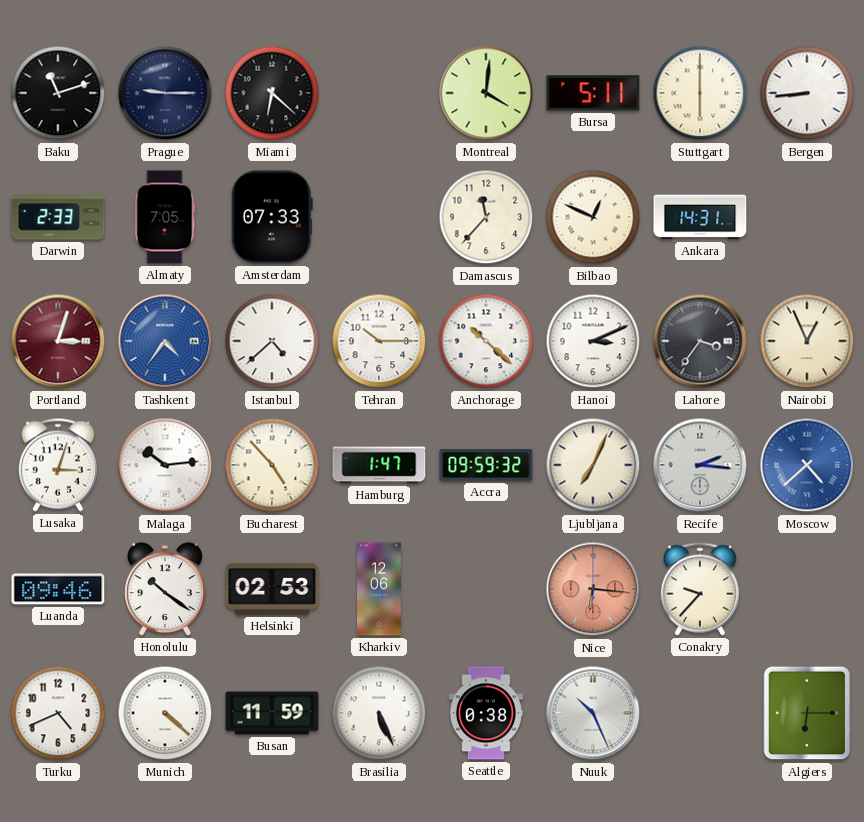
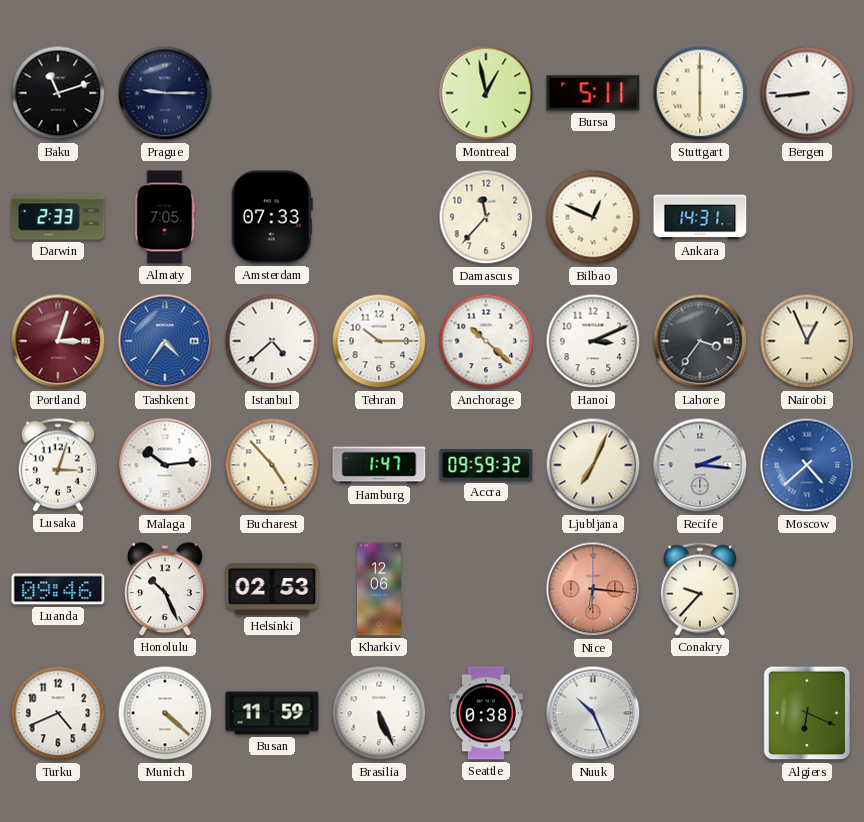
Miami: 6:22 -> none
Montreal: 4:01 -> 12:58
Honolulu: 10:21 -> 10:26
Algiers: 6:15 -> 6:19
